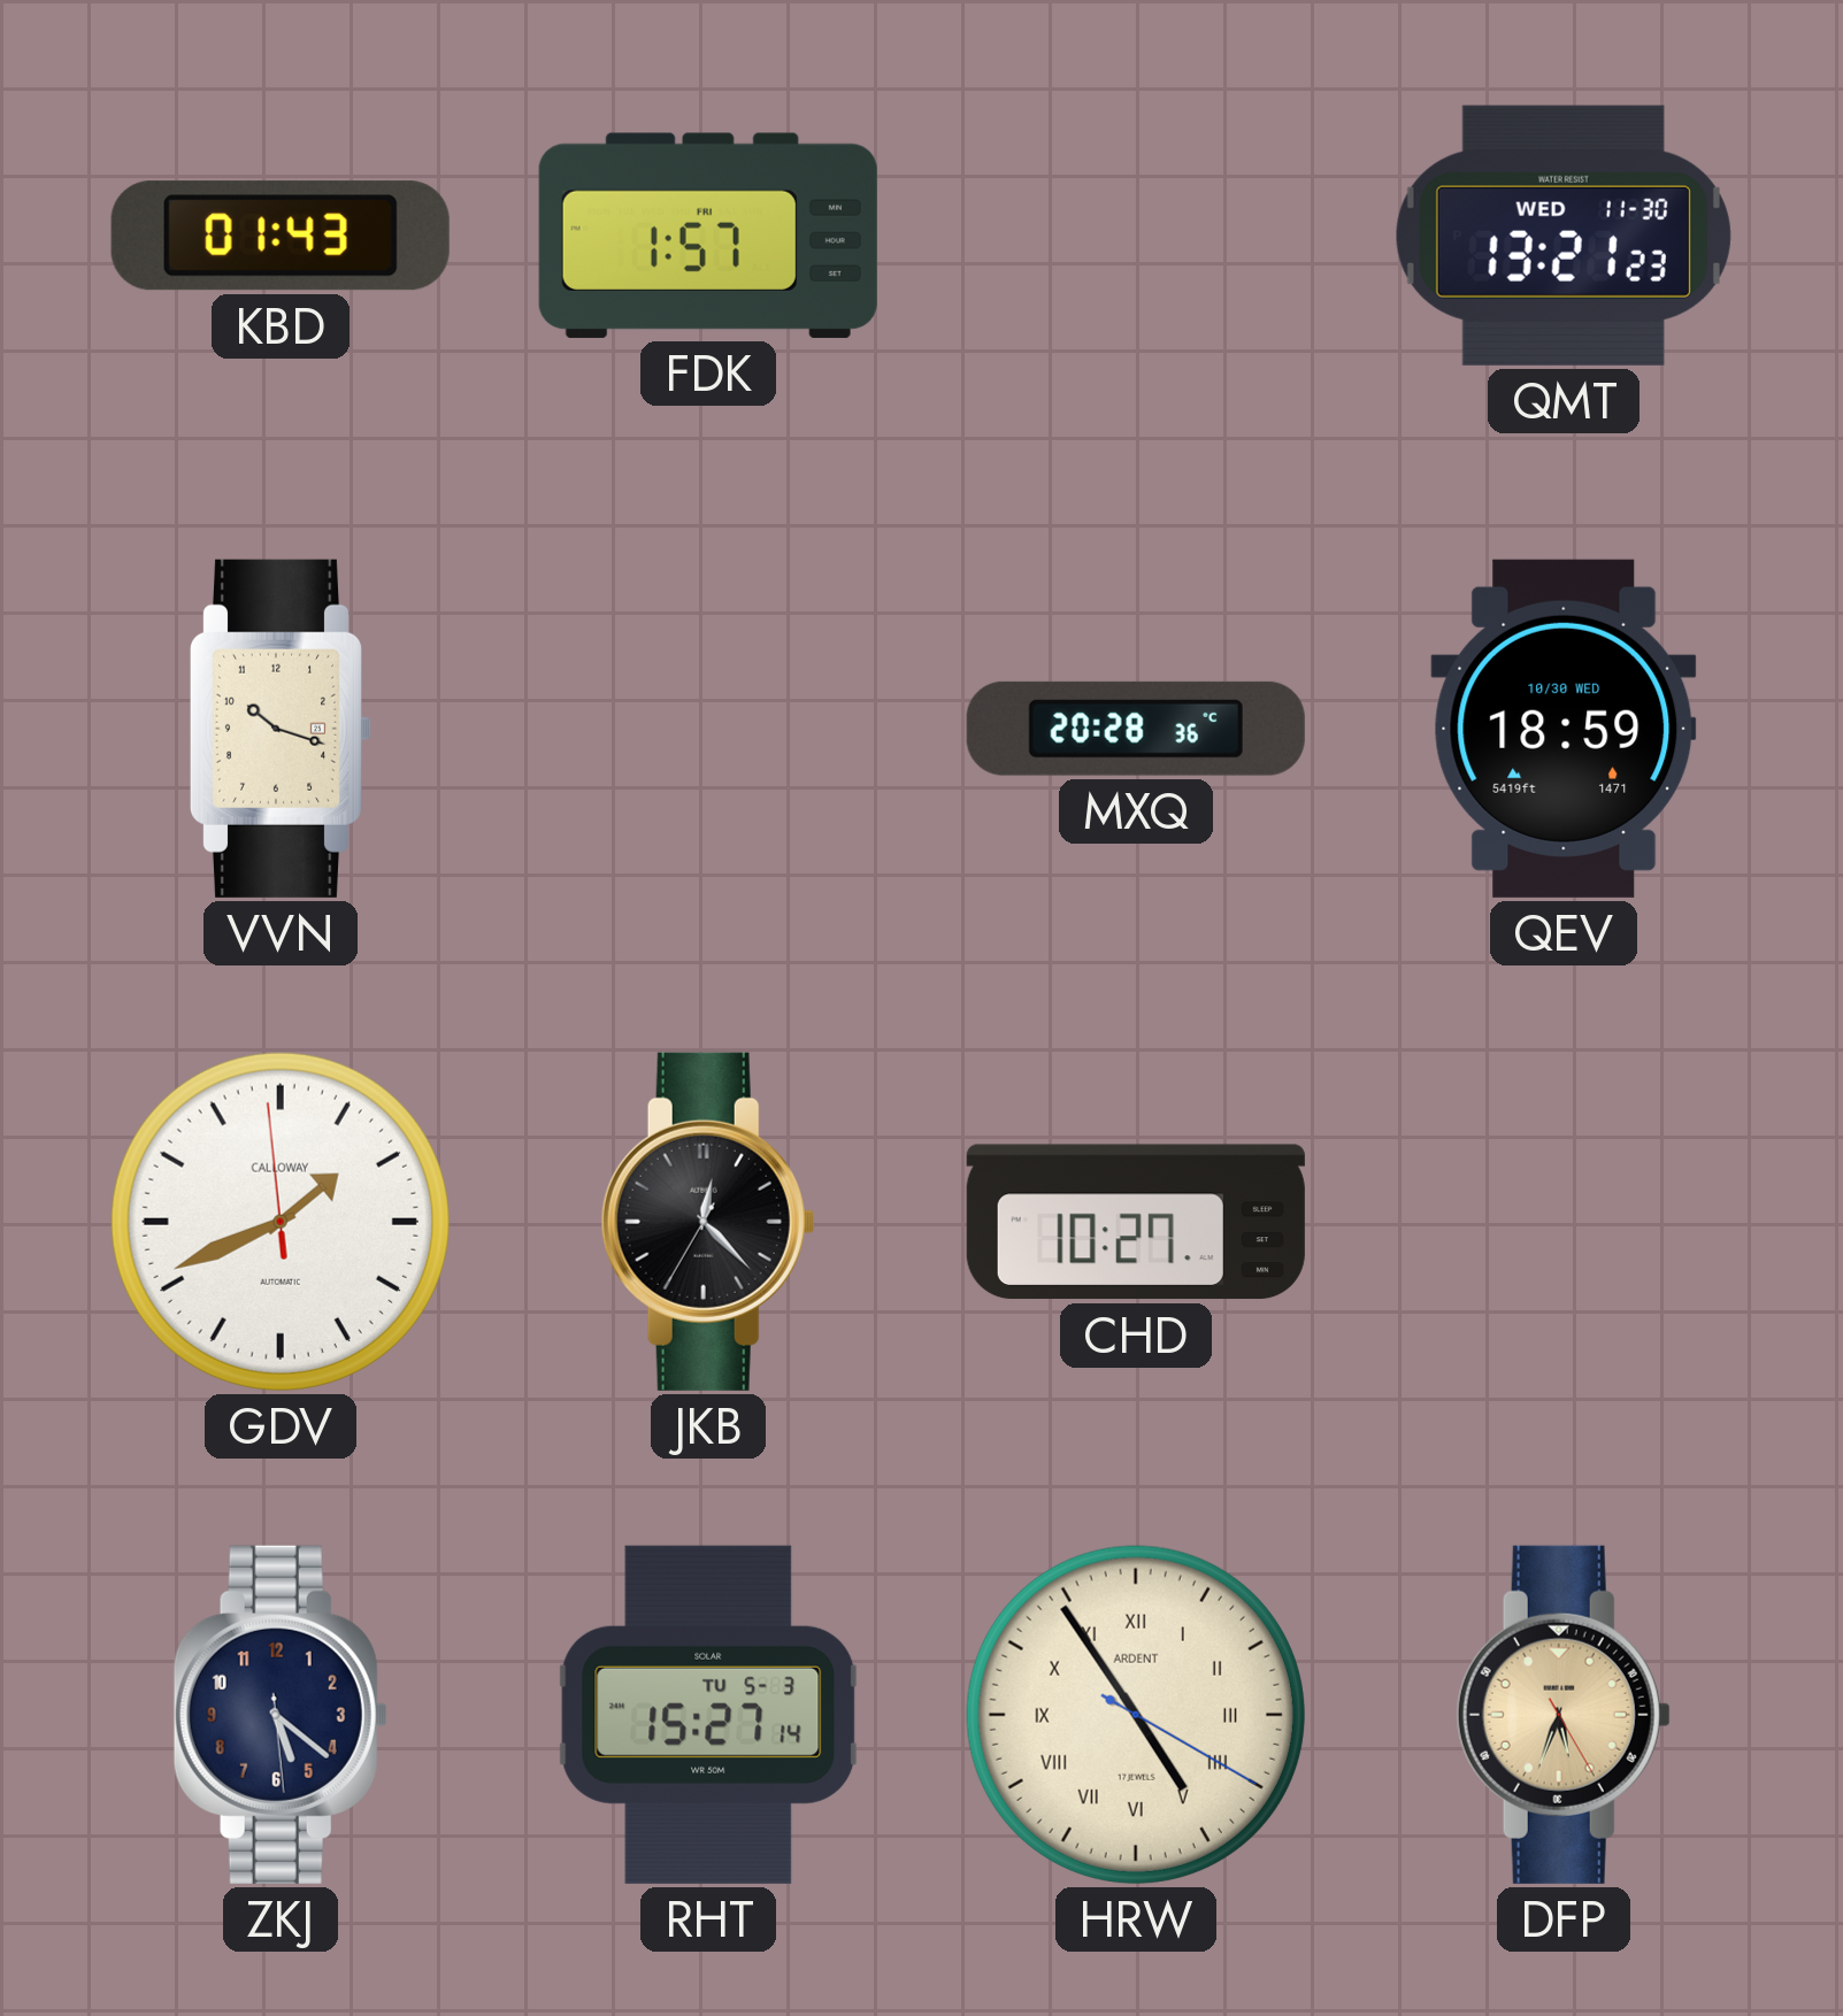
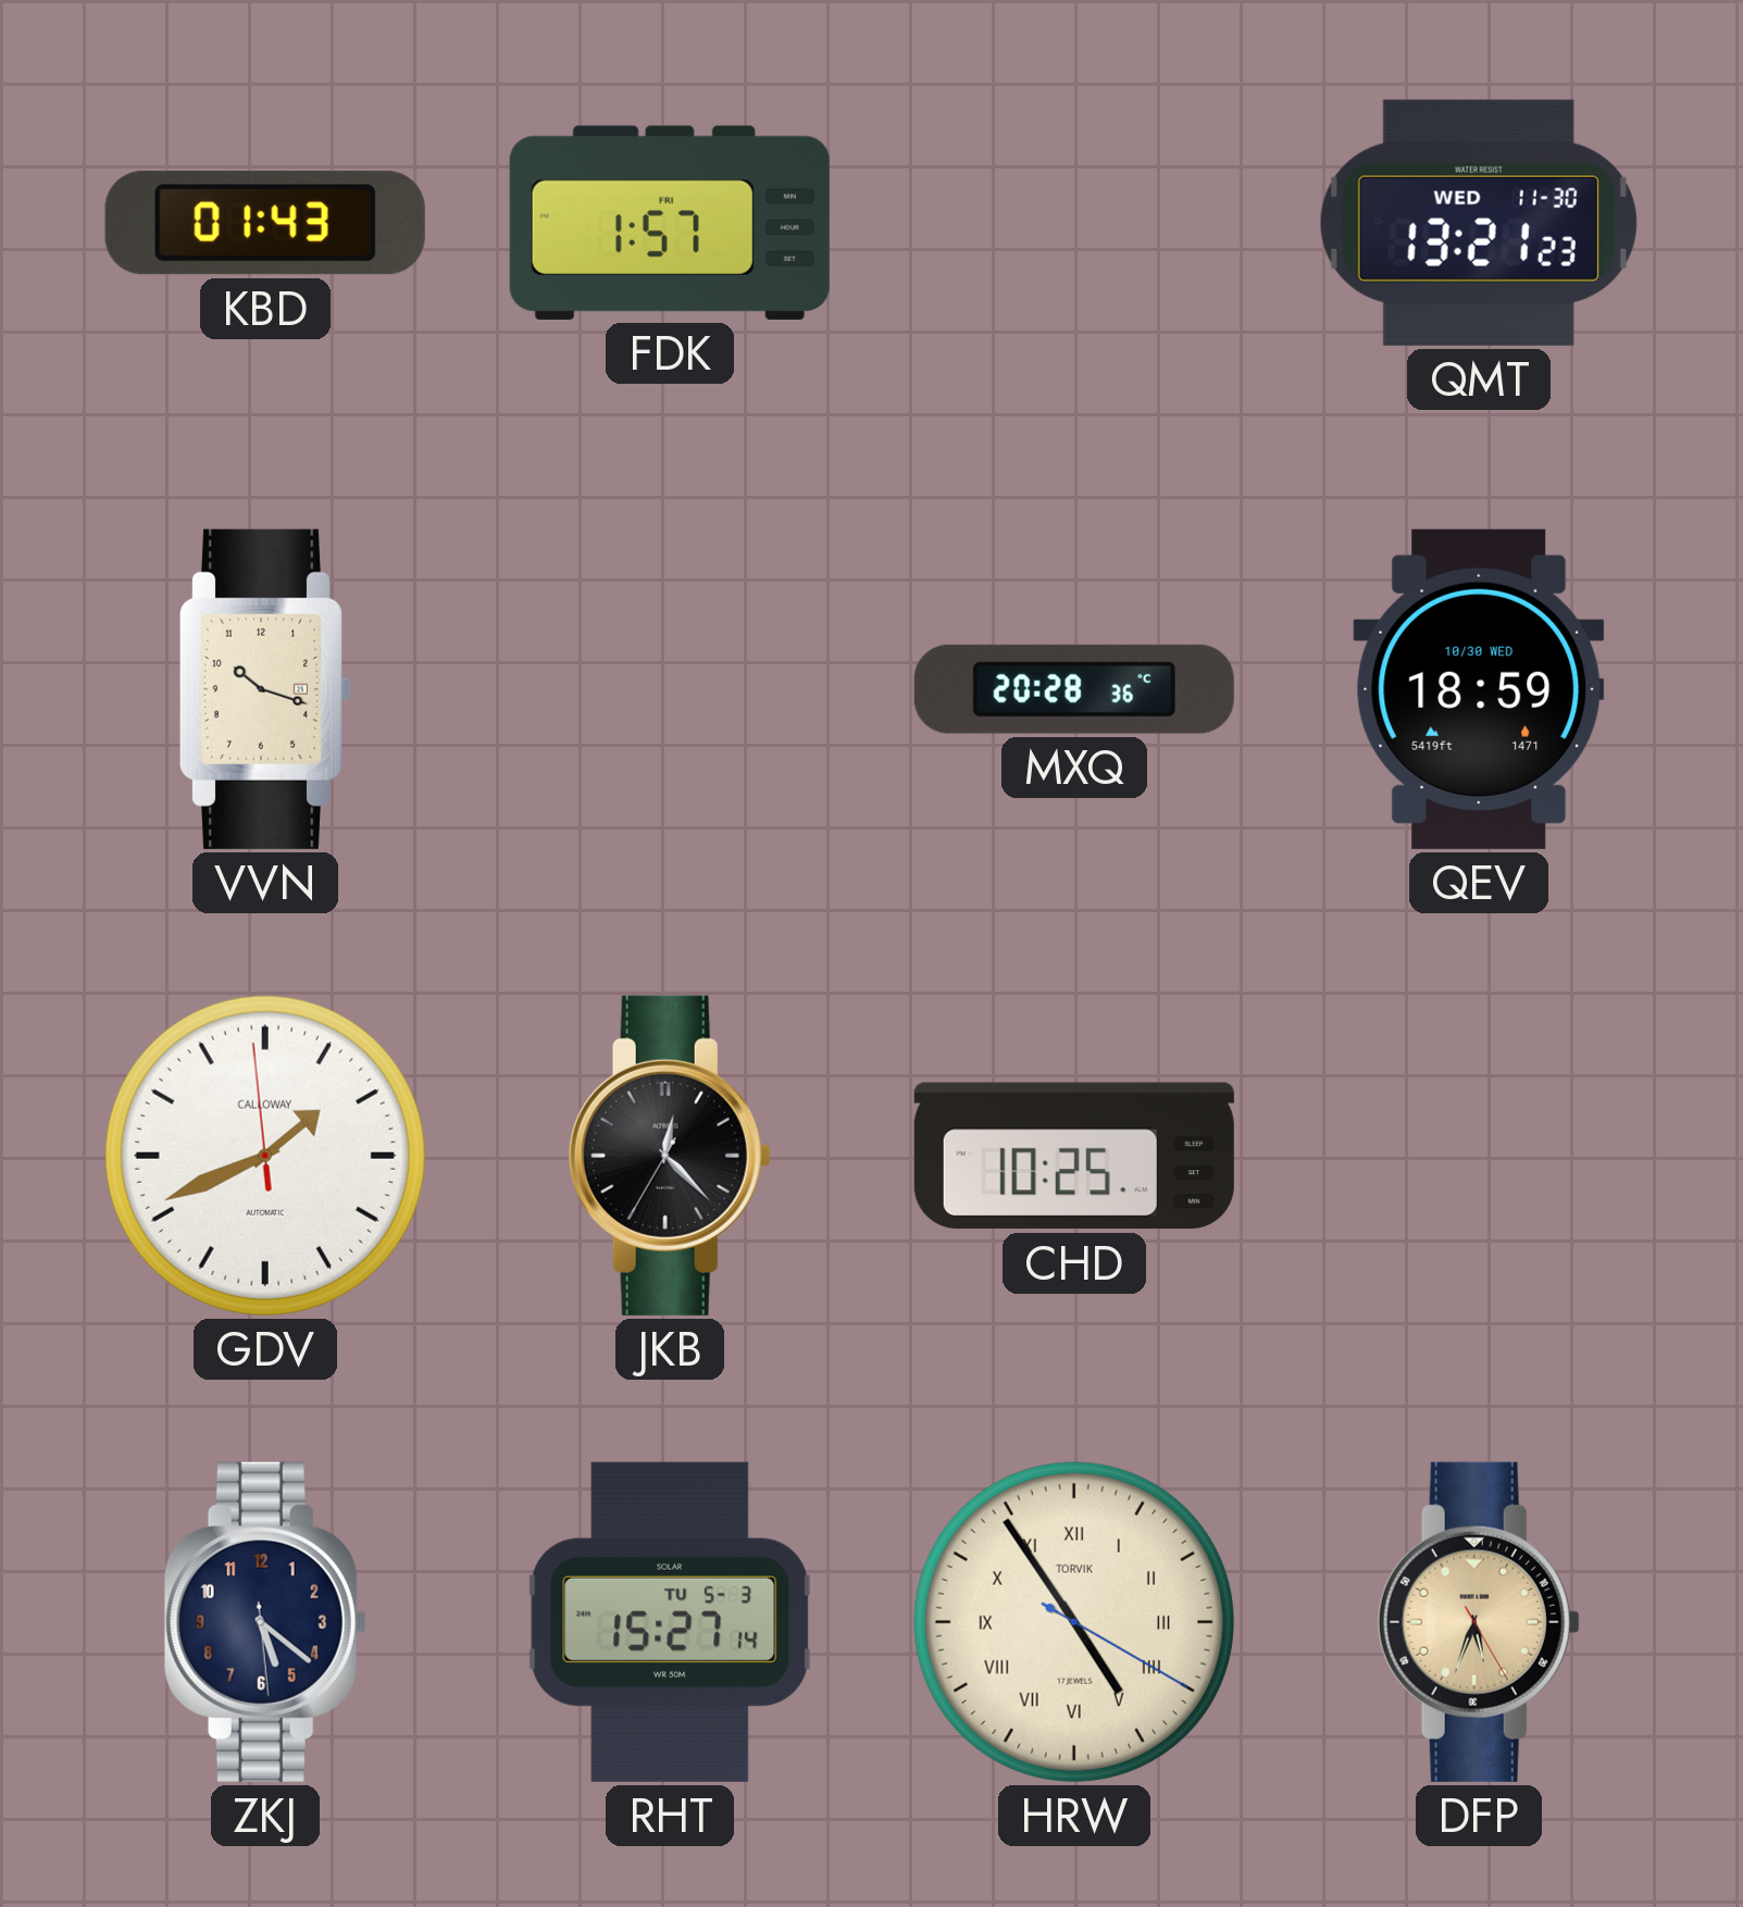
CHD: 10:27 -> 10:25
HRW brand: ARDENT -> TORVIK
